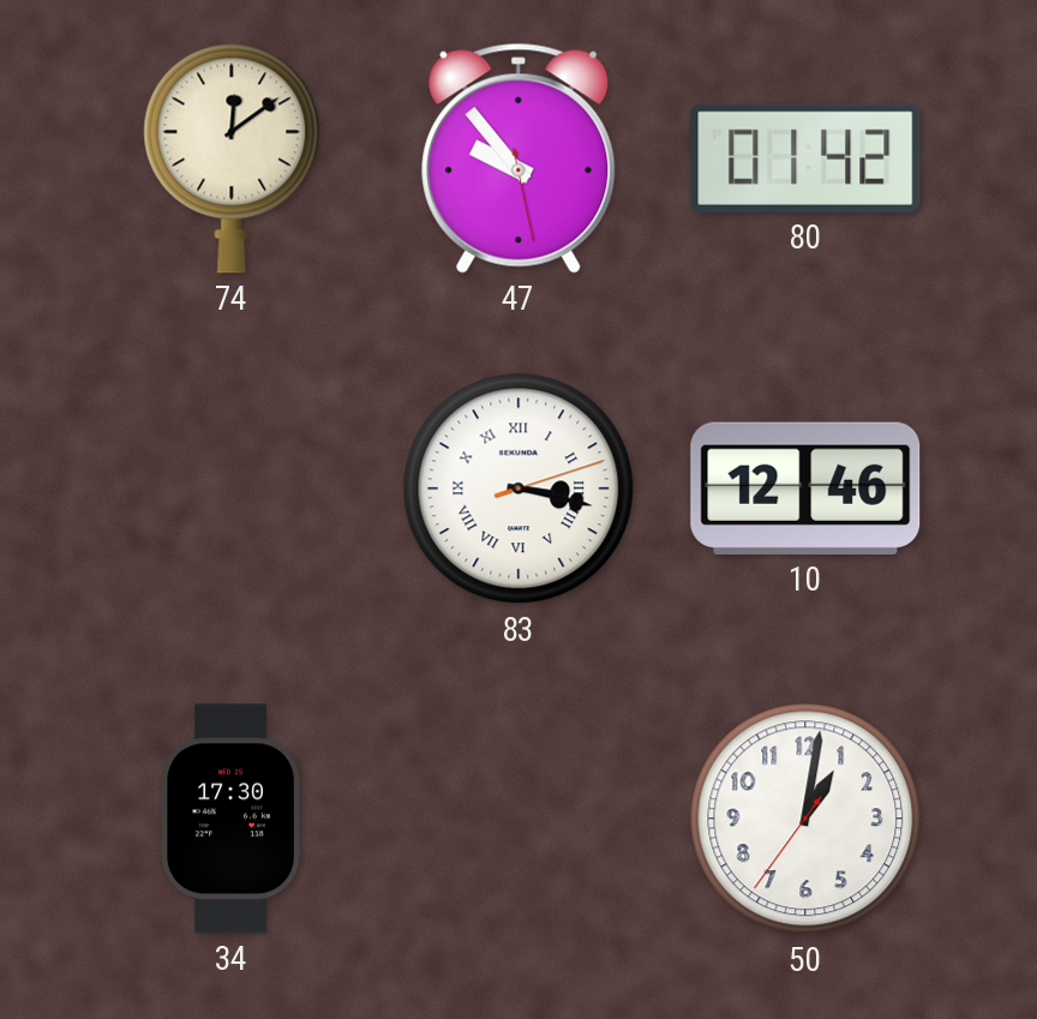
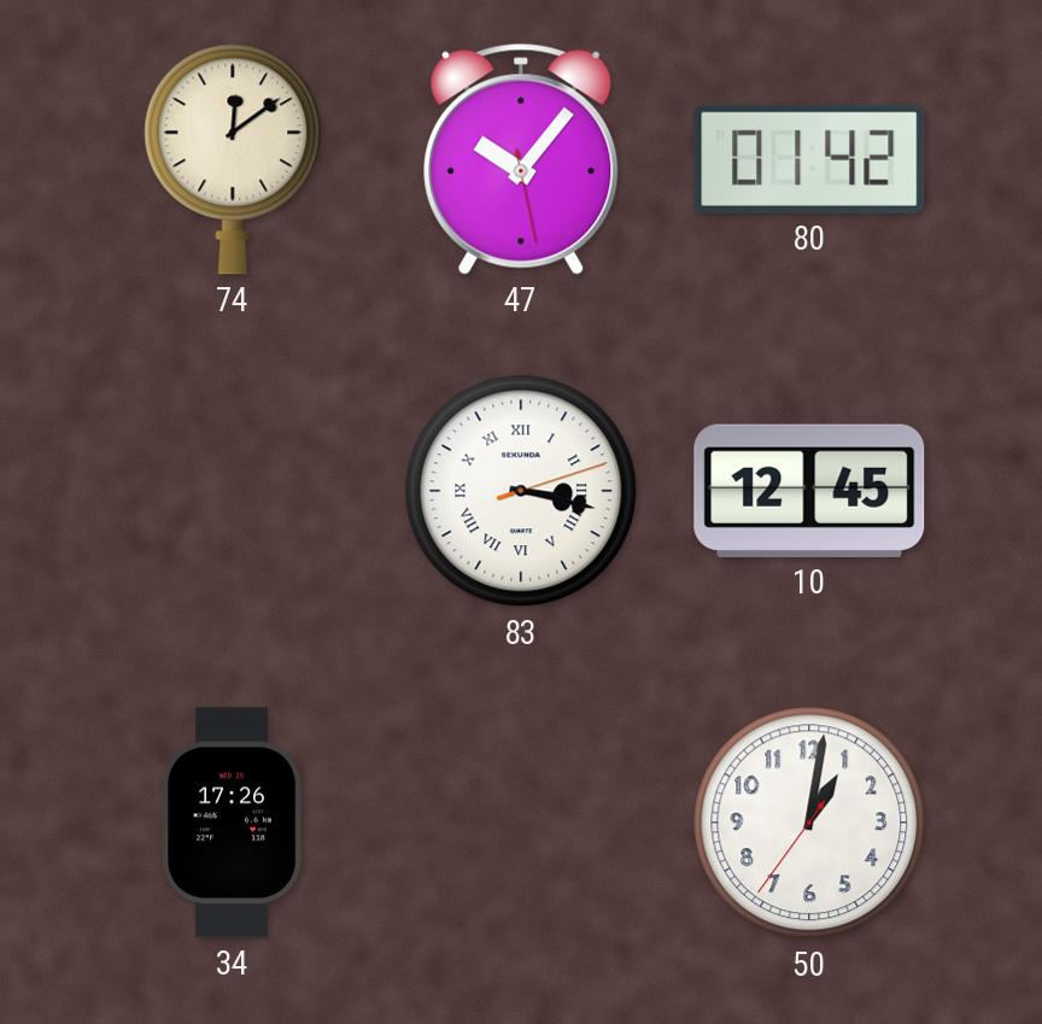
47: 9:53 -> 10:06
10: 12:46 -> 12:45
34: 17:30 -> 17:26
